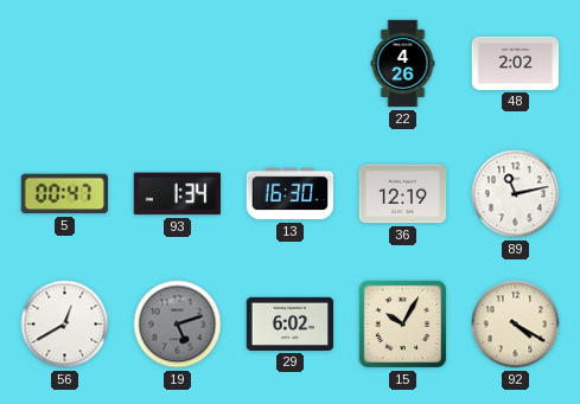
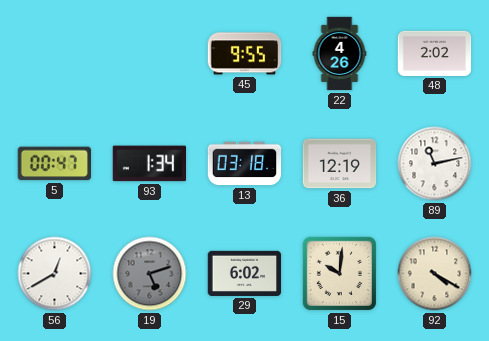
45: none -> 9:55
13: 16:30 -> 03:18
15: 10:05 -> 10:01
